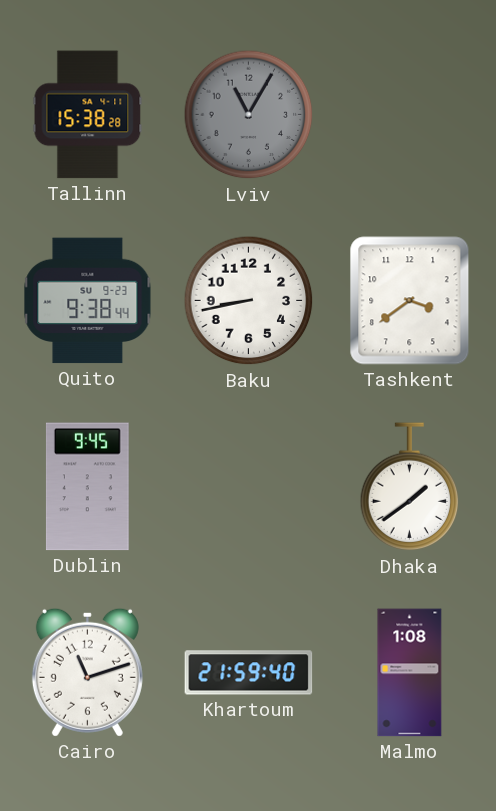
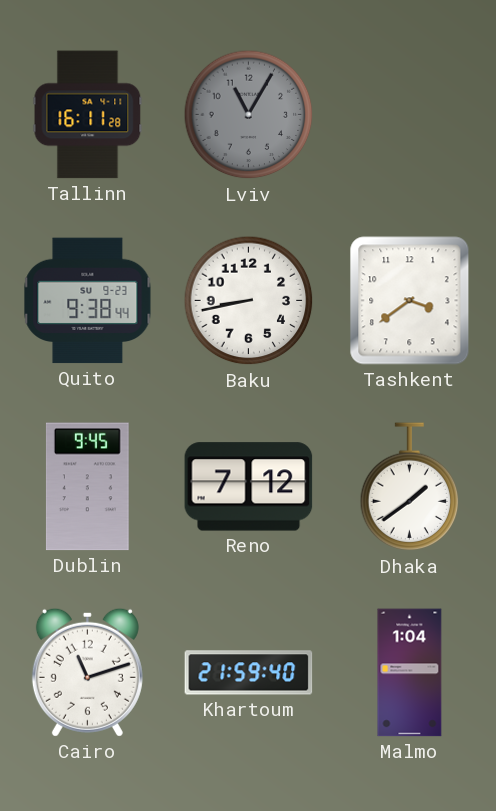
Tallinn: 15:38 -> 16:11
Reno: none -> 7:12
Malmo: 1:08 -> 1:04
